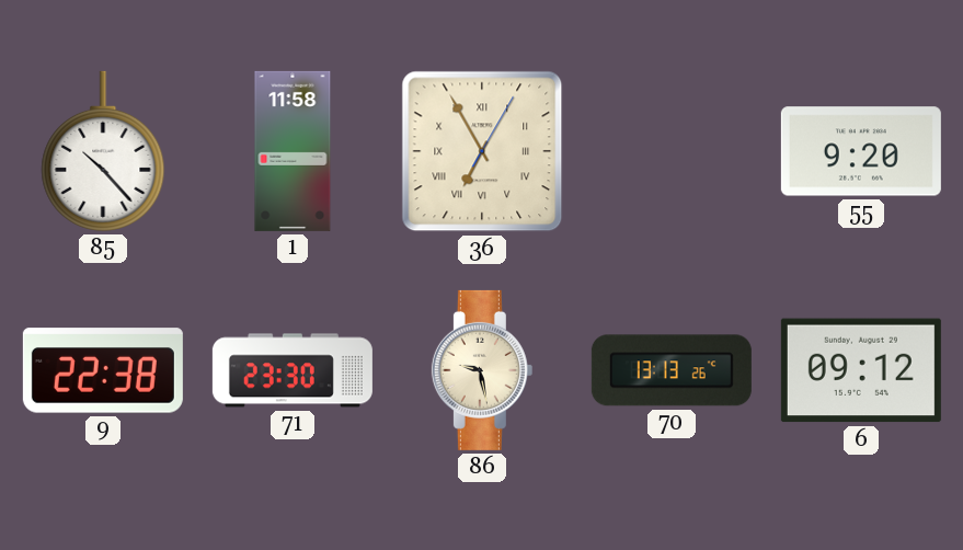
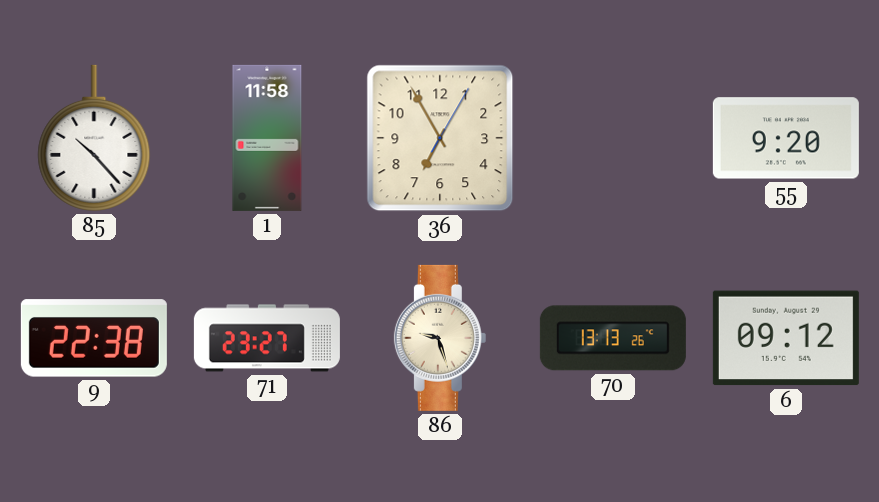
36 numerals: Roman -> Arabic
71: 23:30 -> 23:27
86: 9:28 -> 9:27
